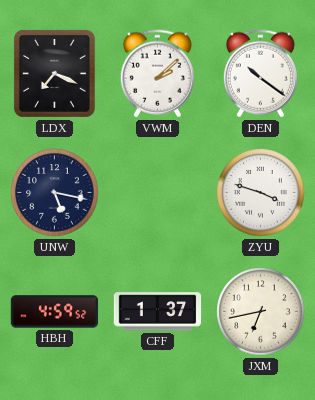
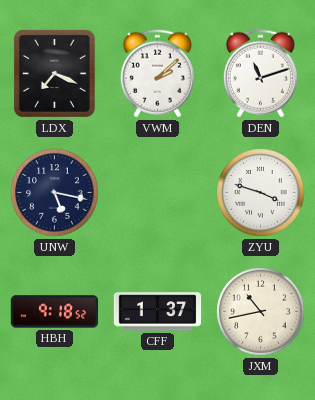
DEN: 10:21 -> 11:12
HBH: 4:59 -> 9:18
JXM: 6:43 -> 10:43
